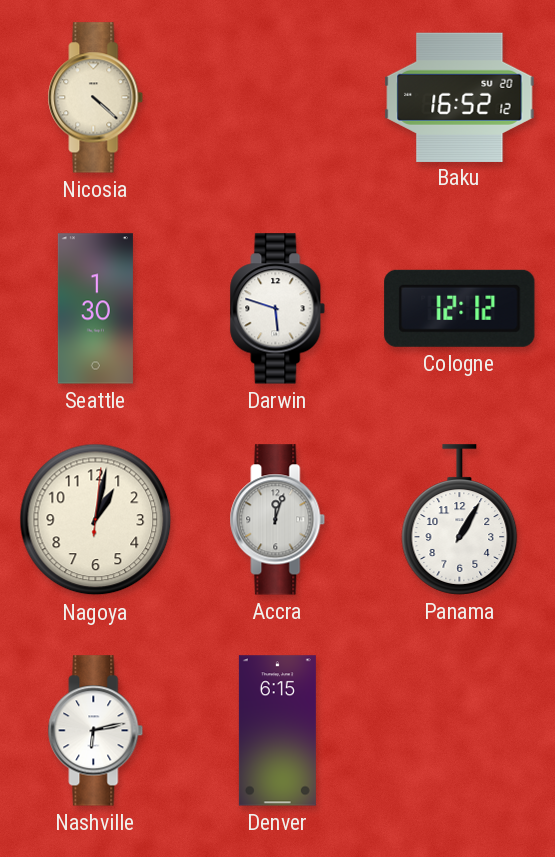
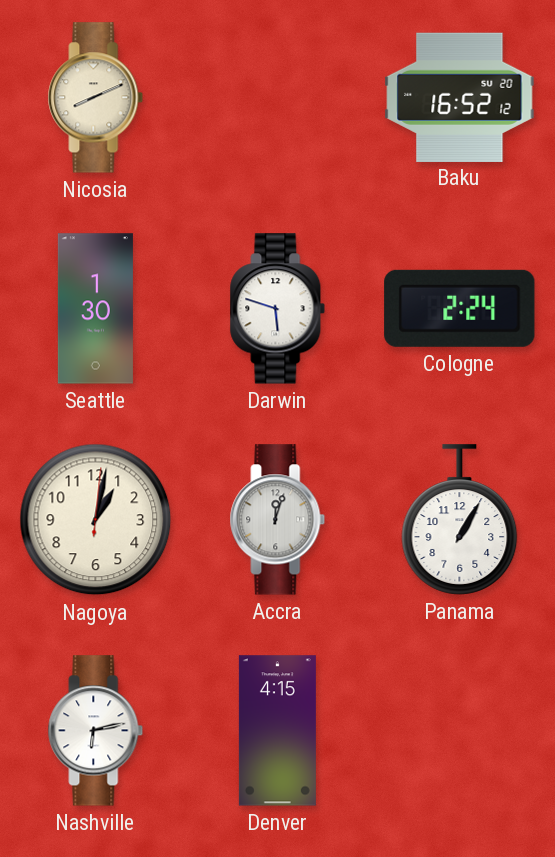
Nicosia: 4:22 -> 8:11
Cologne: 12:12 -> 2:24
Denver: 6:15 -> 4:15
